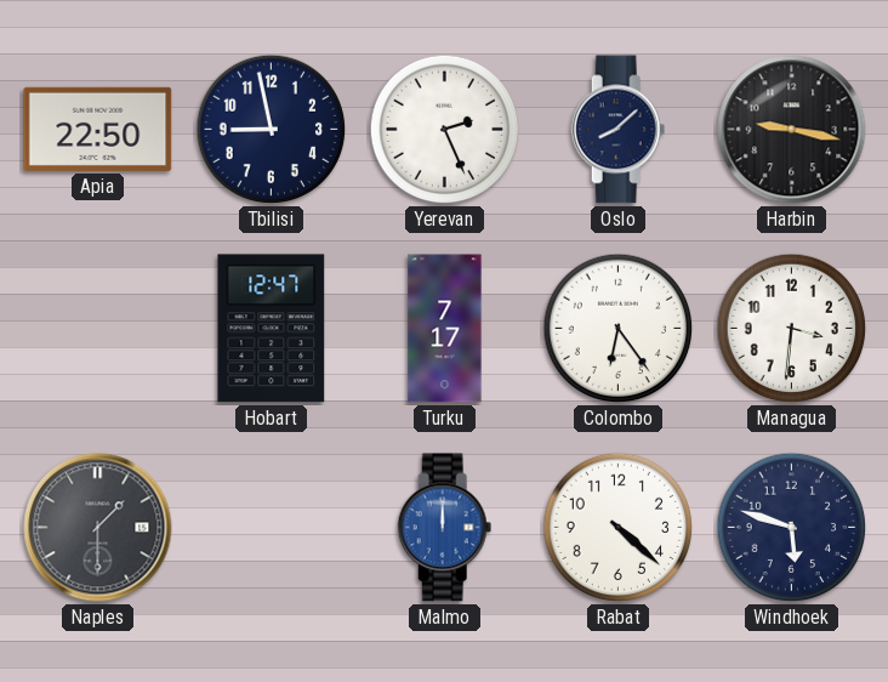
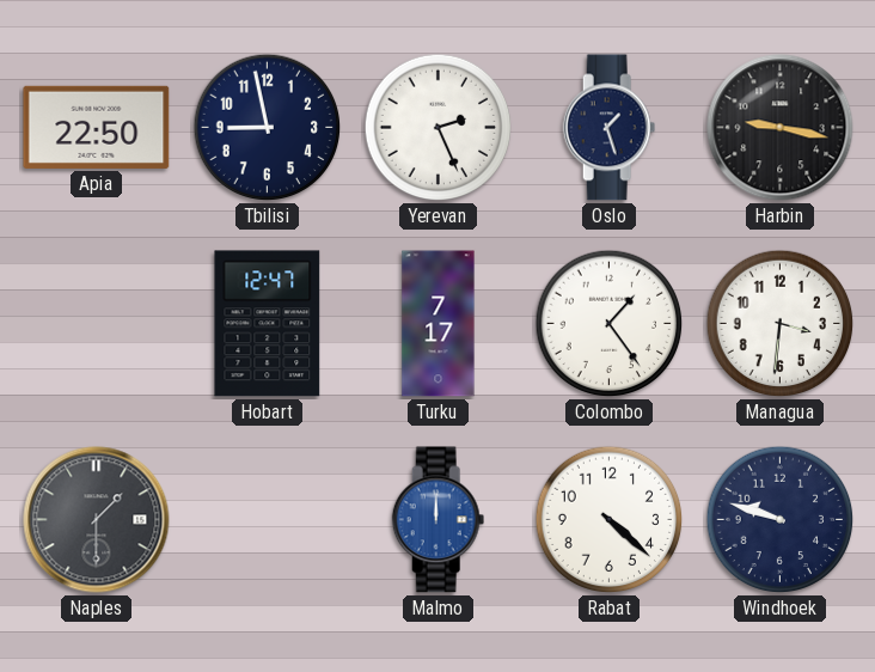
Oslo: 8:08 -> 1:27
Colombo: 6:24 -> 1:24
Windhoek: 5:48 -> 9:48
